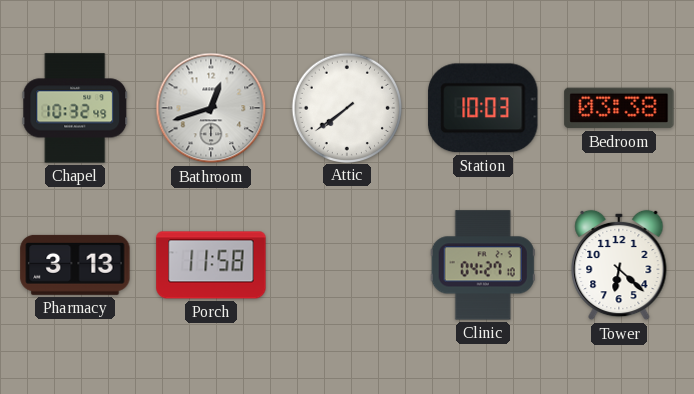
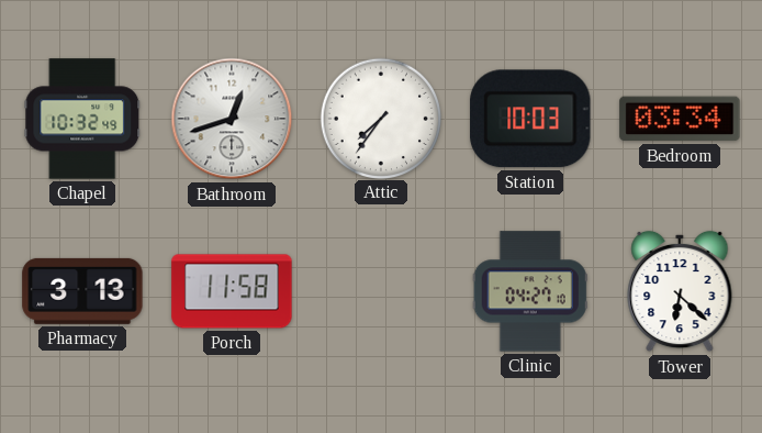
Attic: 7:39 -> 7:36
Bedroom: 03:38 -> 03:34
